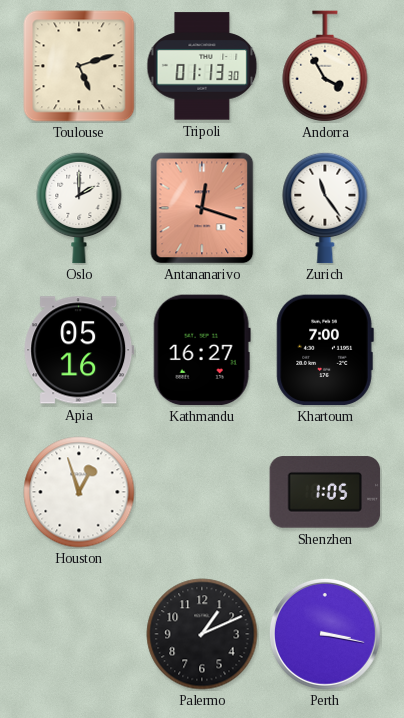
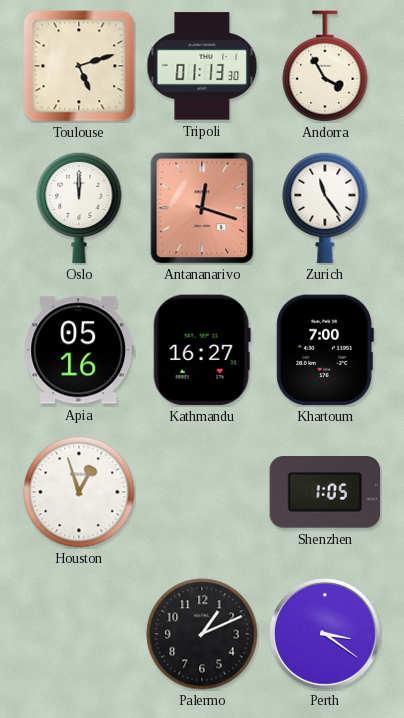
Oslo: 2:00 -> 12:00
Perth: 3:17 -> 3:21
